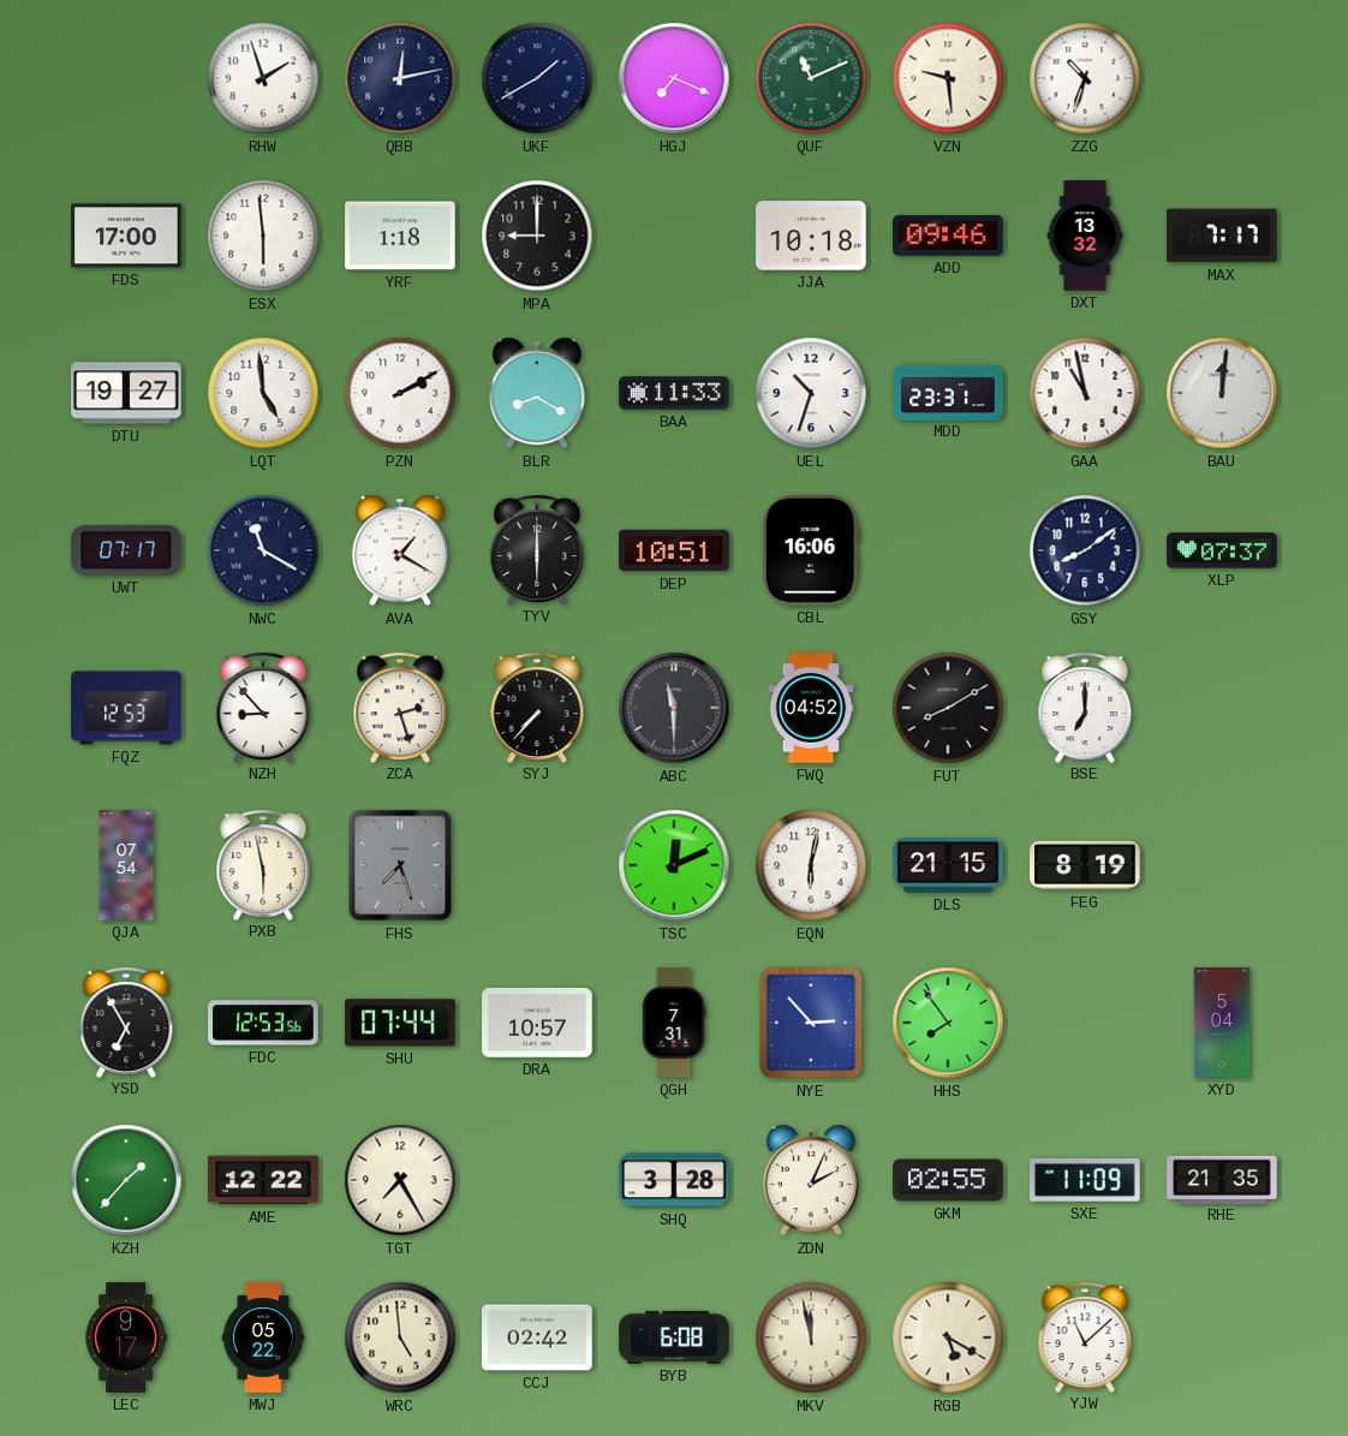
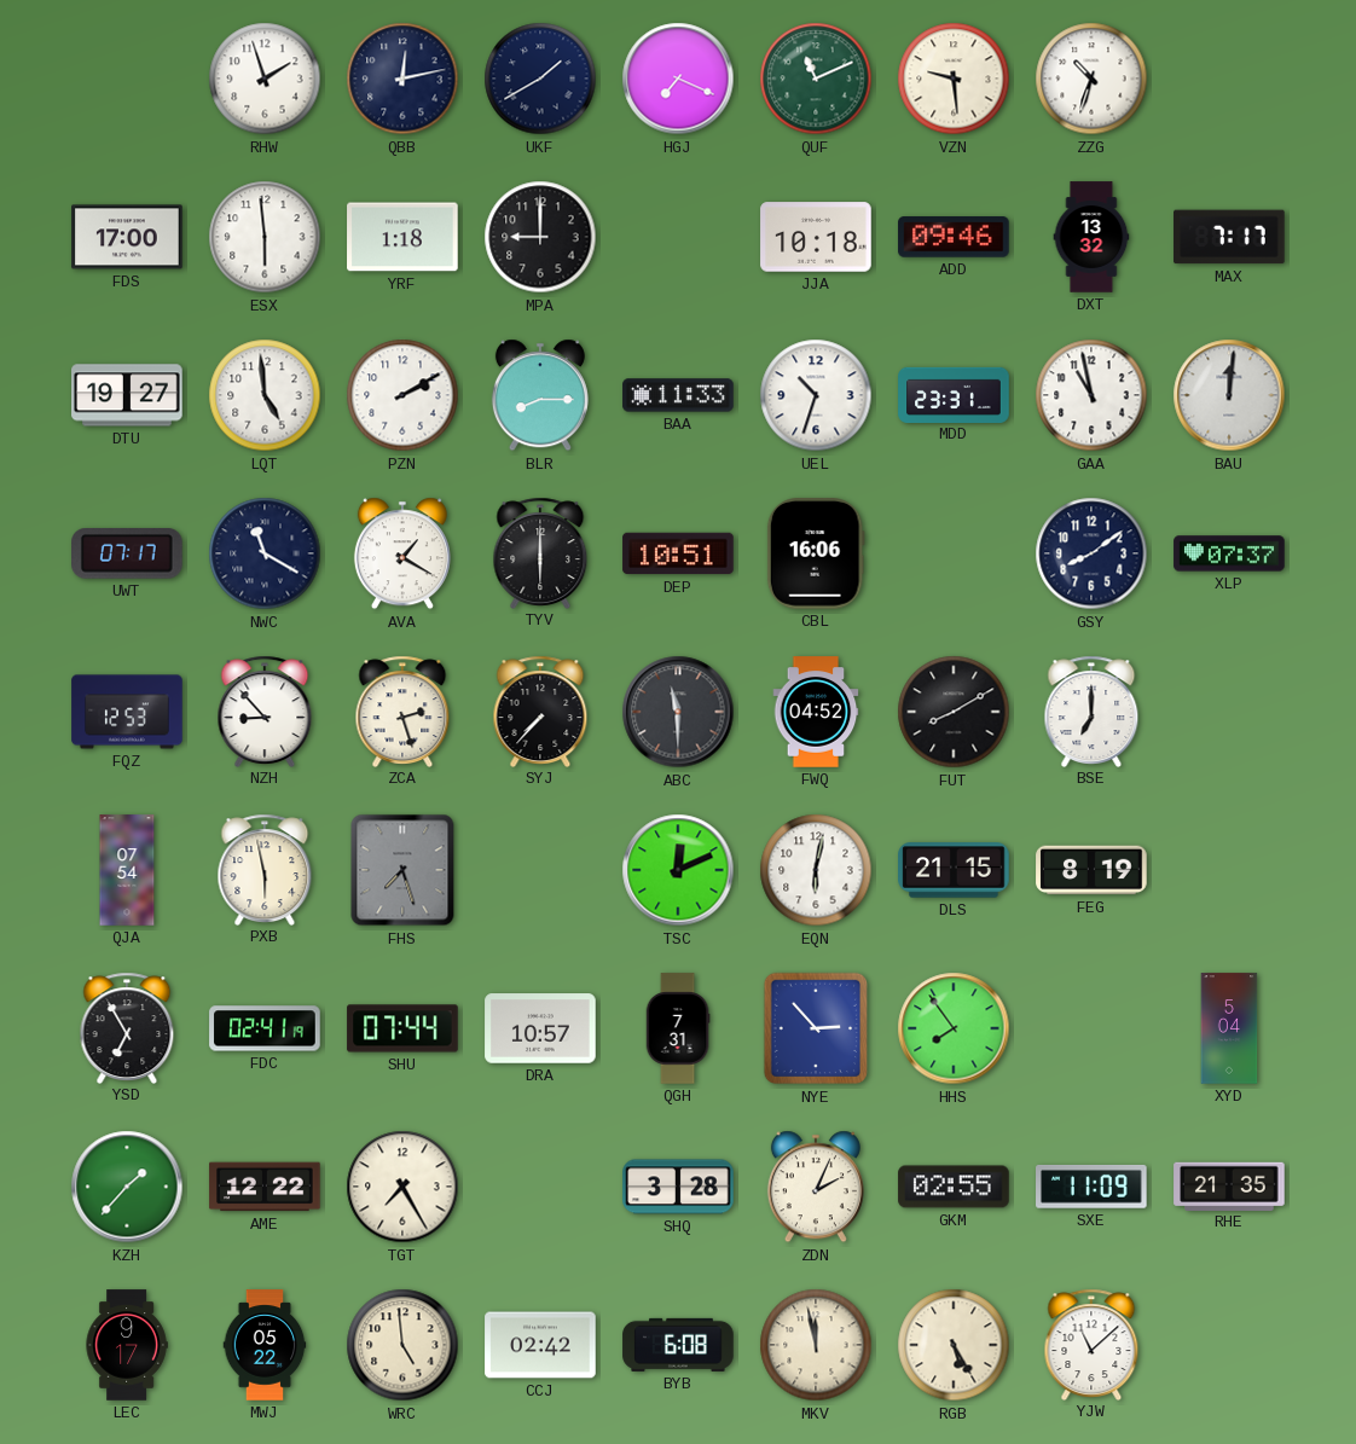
BLR: 8:20 -> 8:15
FDC: 12:53 -> 02:41
RGB: 5:20 -> 5:25
